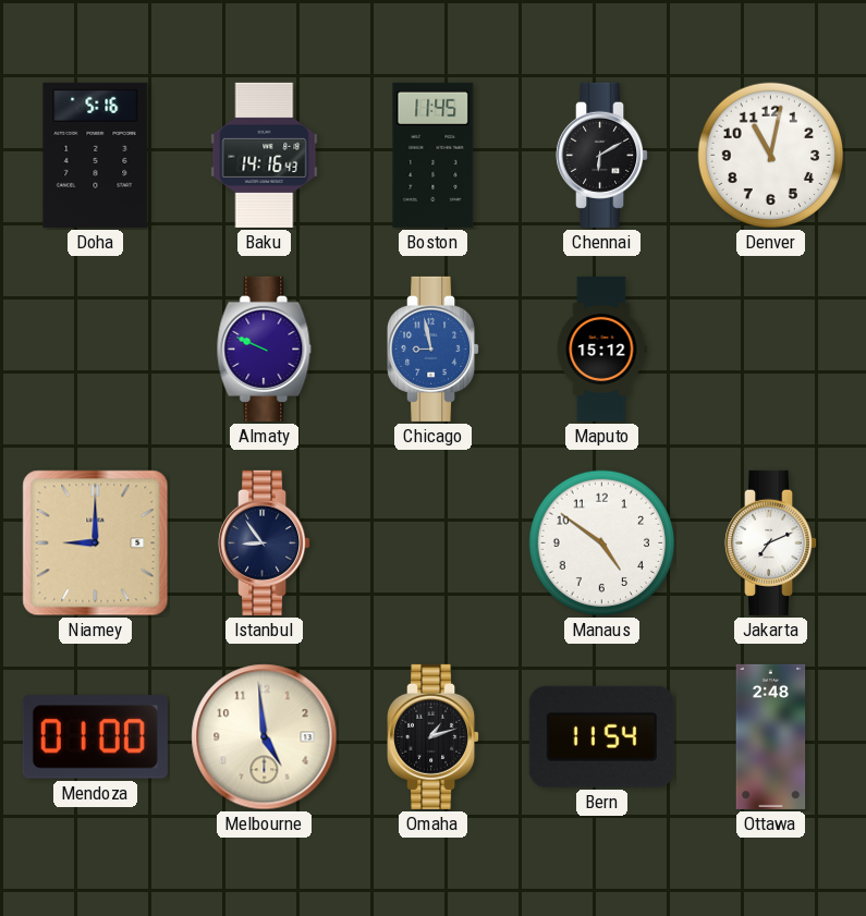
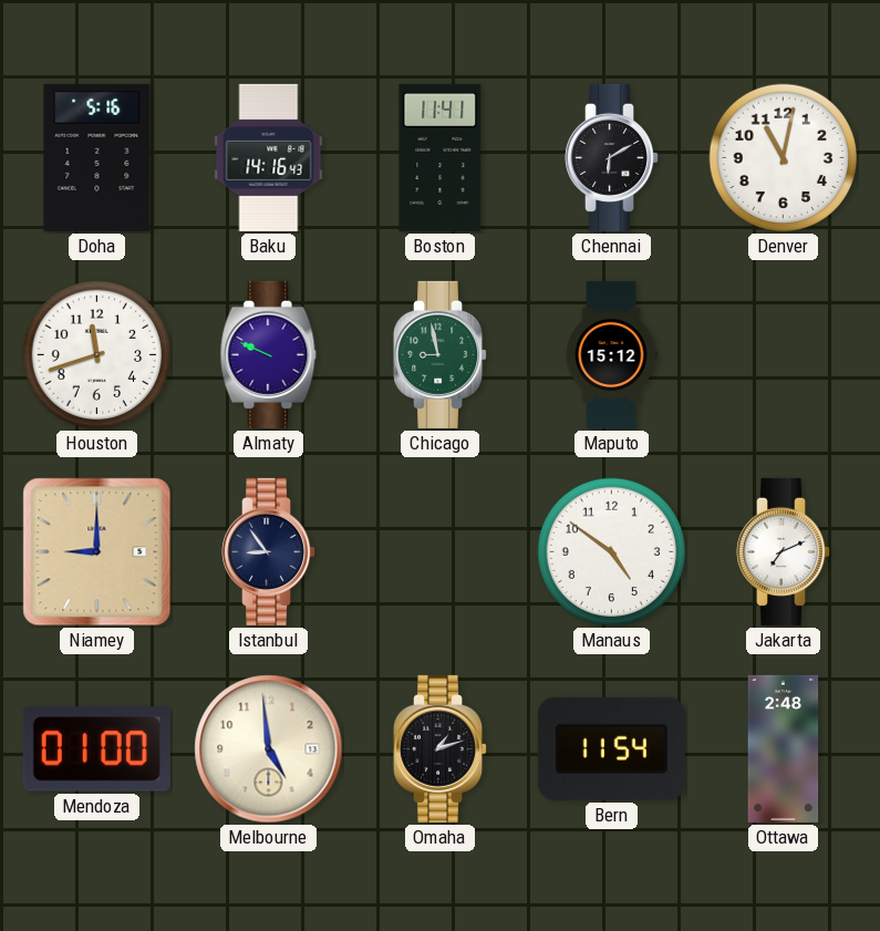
Boston: 11:45 -> 11:41
Houston: none -> 11:42
Chicago dial: blue -> green
